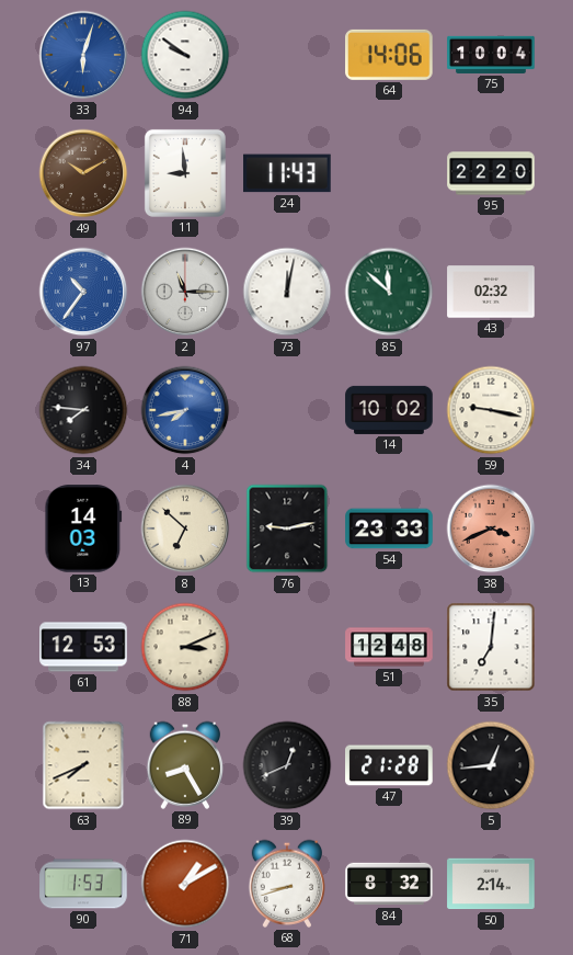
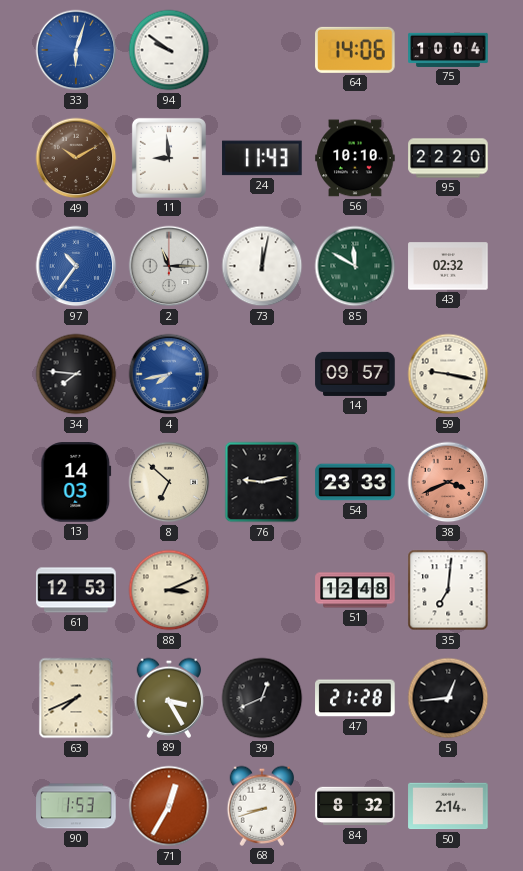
56: none -> 10:10
85: 11:52 -> 11:50
14: 10:02 -> 09:57
89: 8:25 -> 3:25
71: 1:10 -> 12:35
